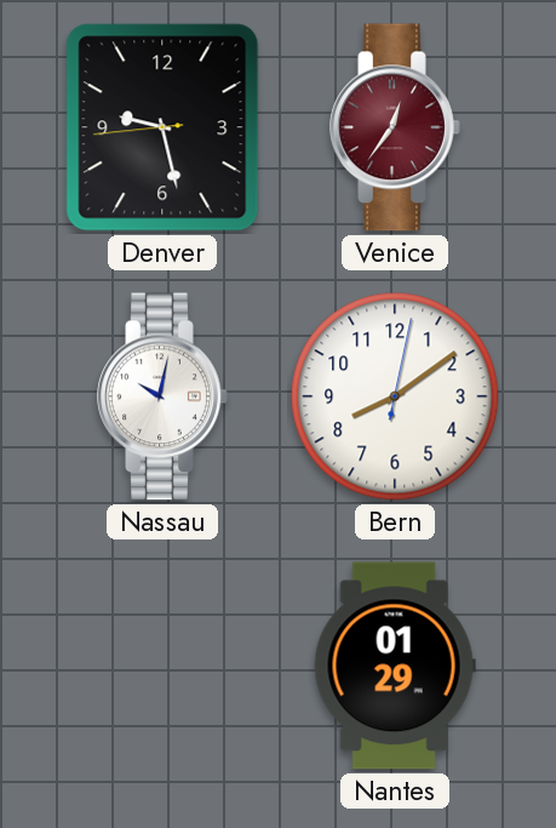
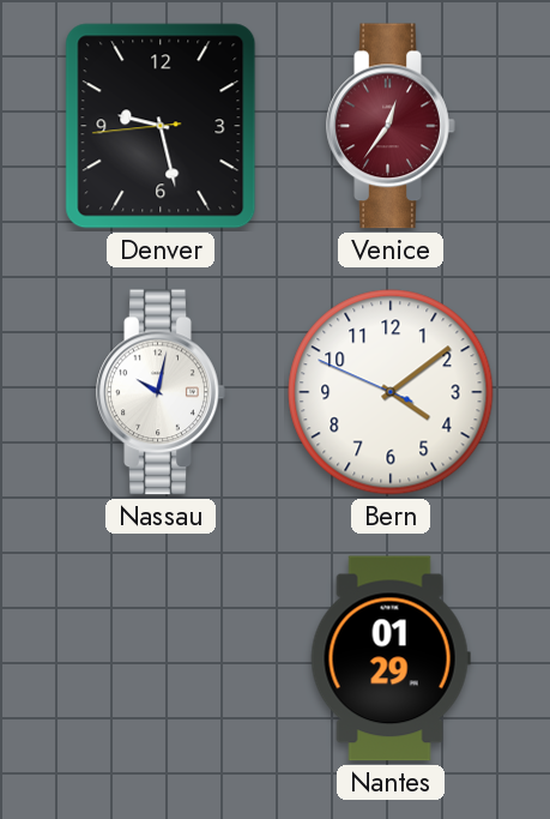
Bern: 8:09 -> 4:08
